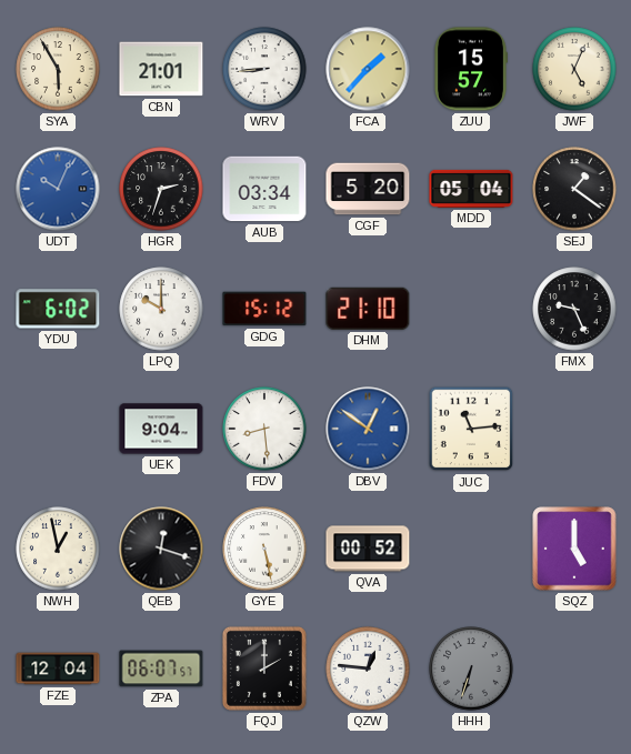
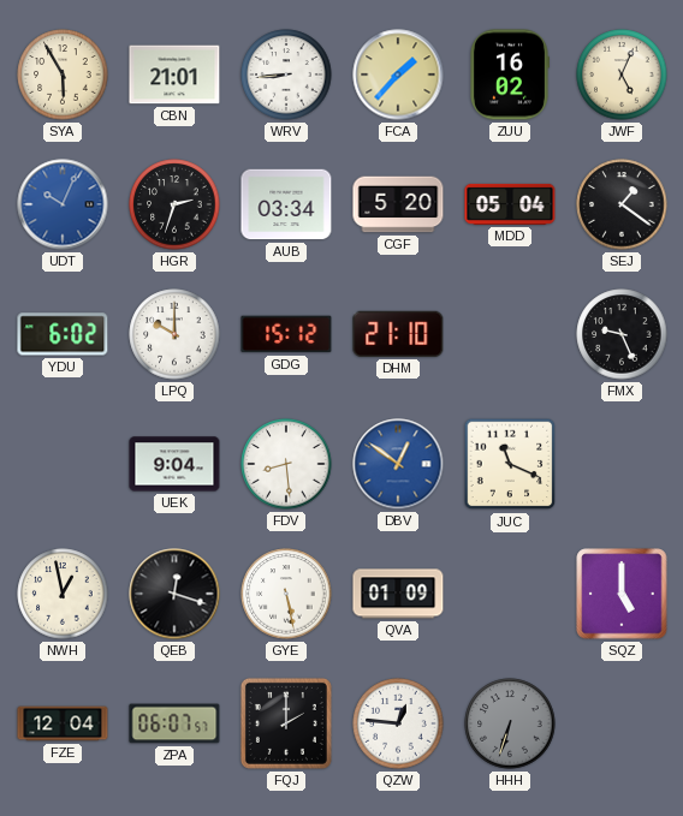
ZUU: 15:57 -> 16:02
JUC: 11:14 -> 11:19
QVA: 00:52 -> 01:09
